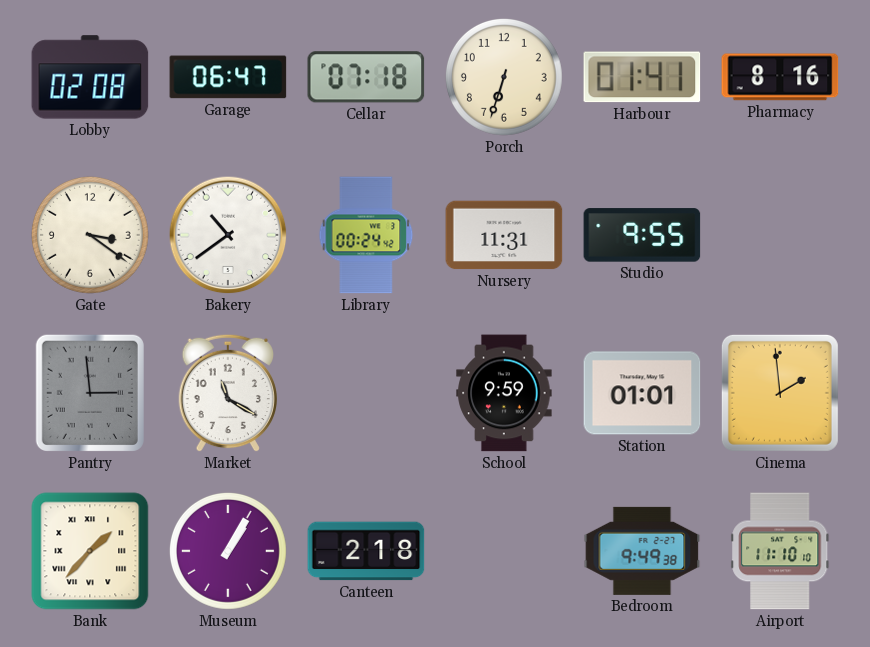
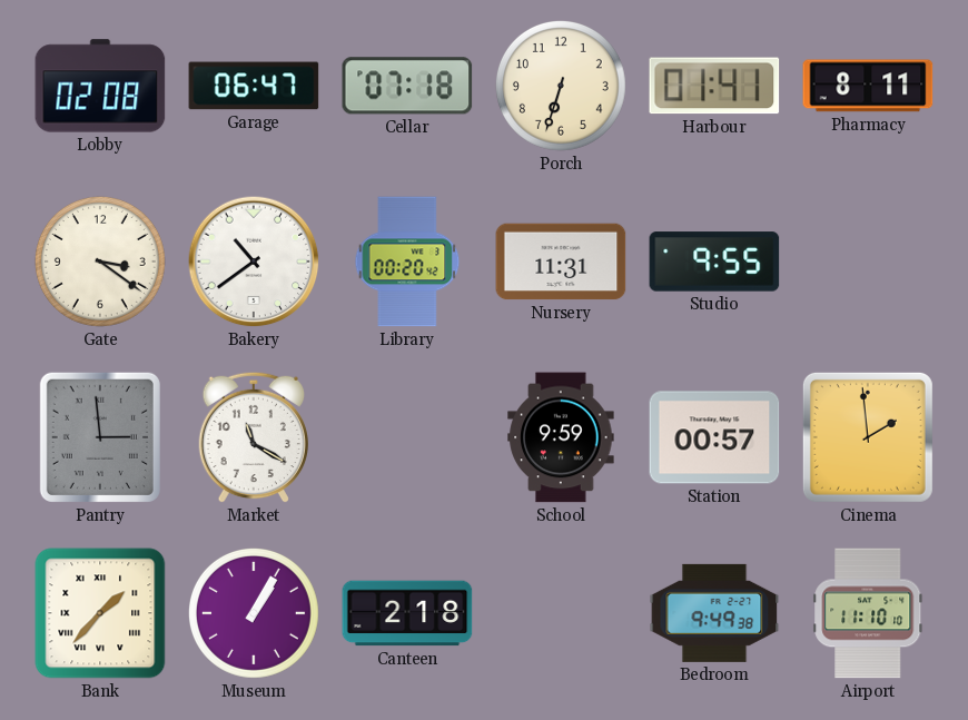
Pharmacy: 8:16 -> 8:11
Library: 00:24 -> 00:20
Station: 01:01 -> 00:57
